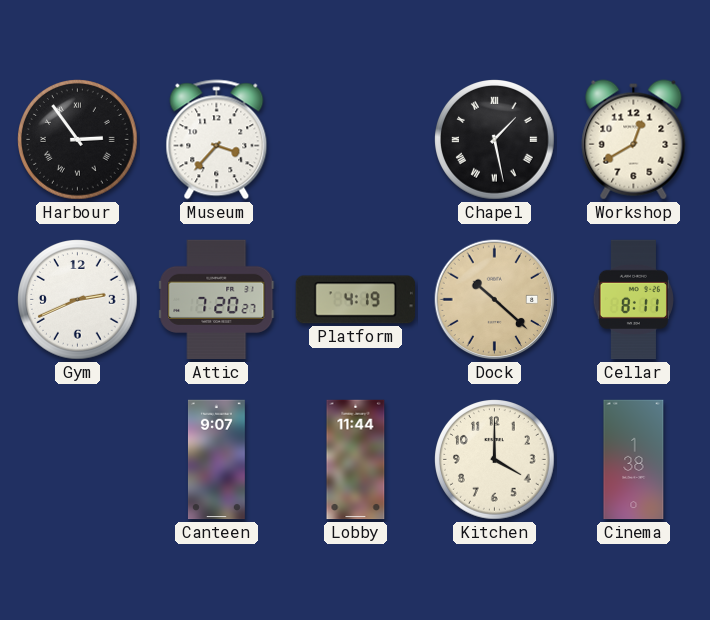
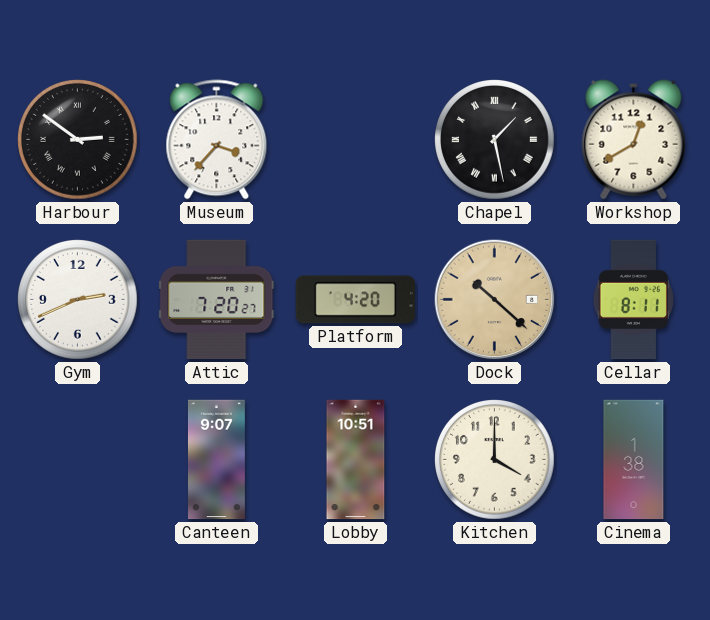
Harbour: 2:54 -> 2:51
Platform: 4:19 -> 4:20
Lobby: 11:44 -> 10:51
